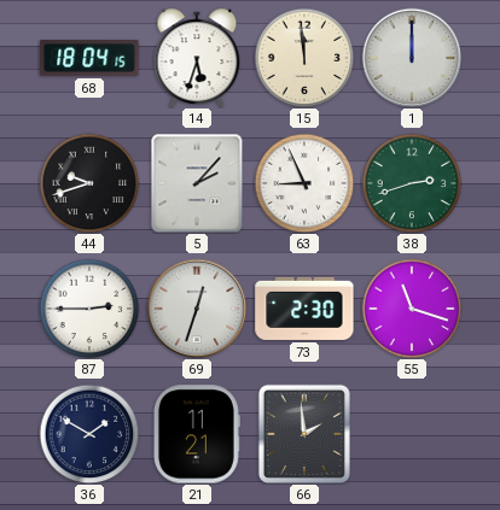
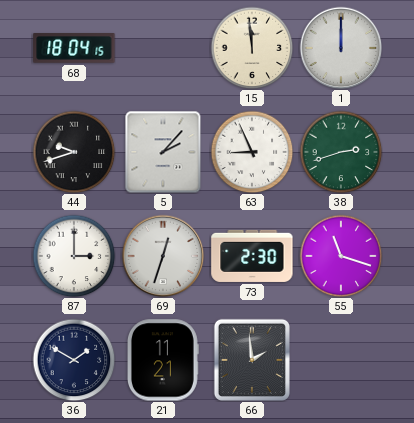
14: 5:33 -> none
87: 2:45 -> 3:00
